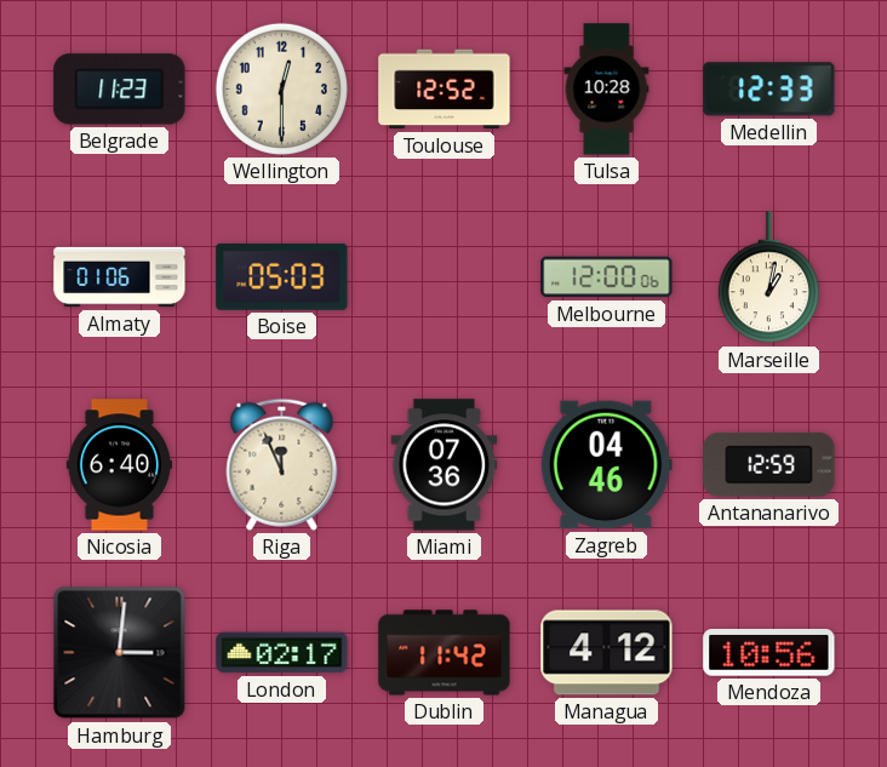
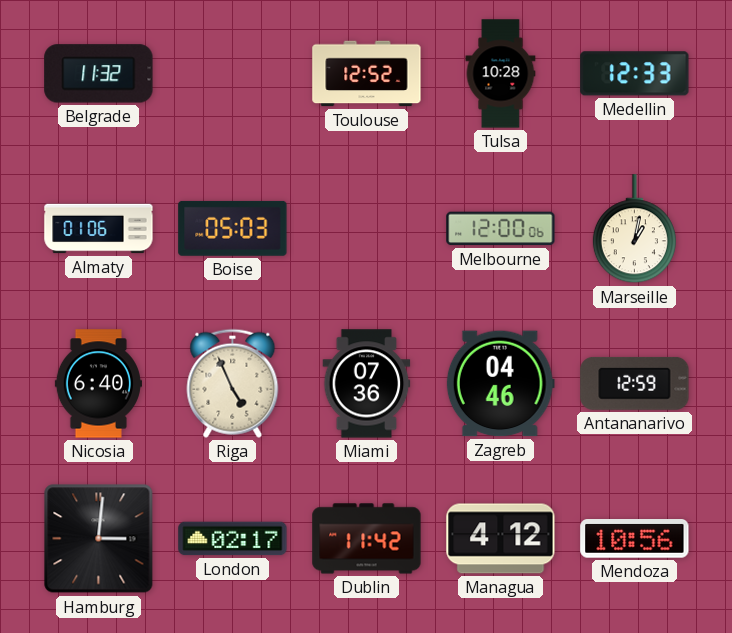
Belgrade: 11:23 -> 11:32
Wellington: 12:30 -> none
Riga: 11:56 -> 4:56
